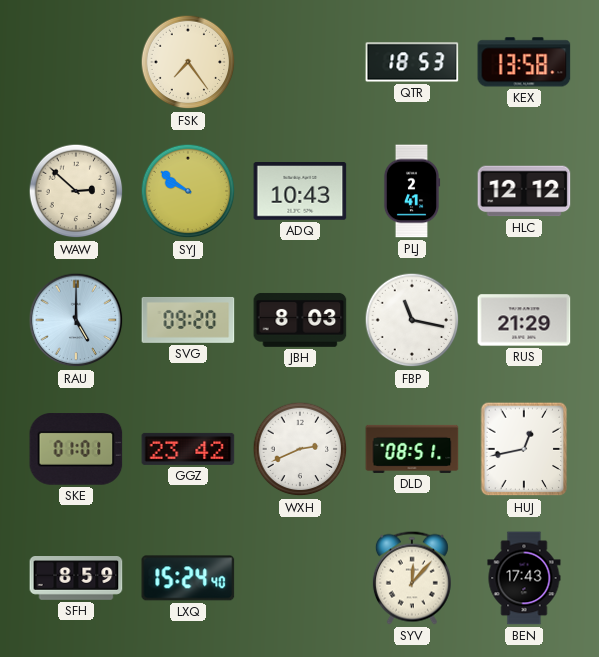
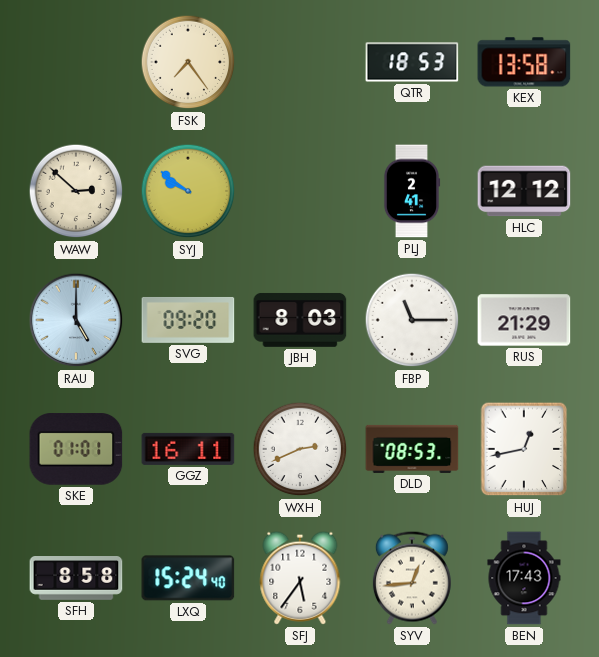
ADQ: 10:43 -> none
FBP: 11:17 -> 11:15
GGZ: 23:42 -> 16:11
DLD: 08:51 -> 08:53
SFH: 8:59 -> 8:58
SFJ: none -> 5:36
SYV: 12:07 -> 12:44
